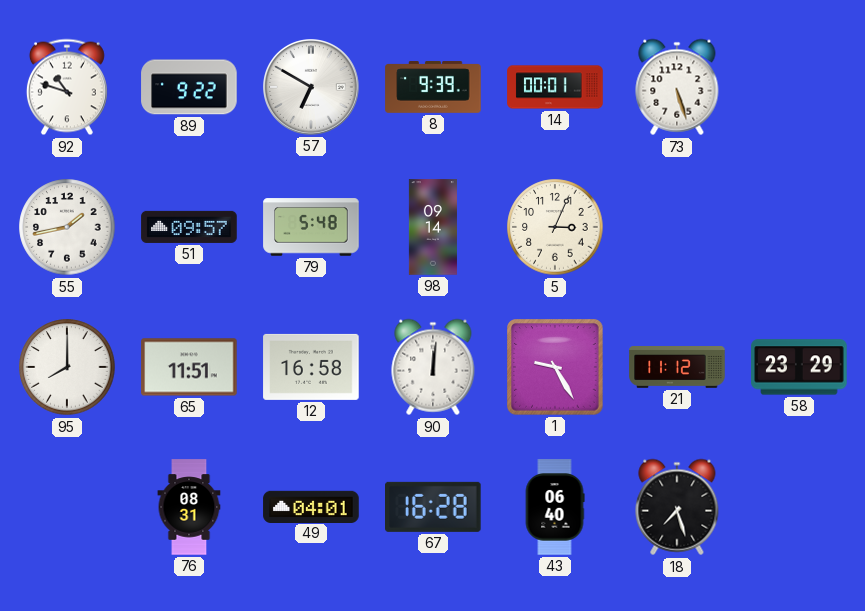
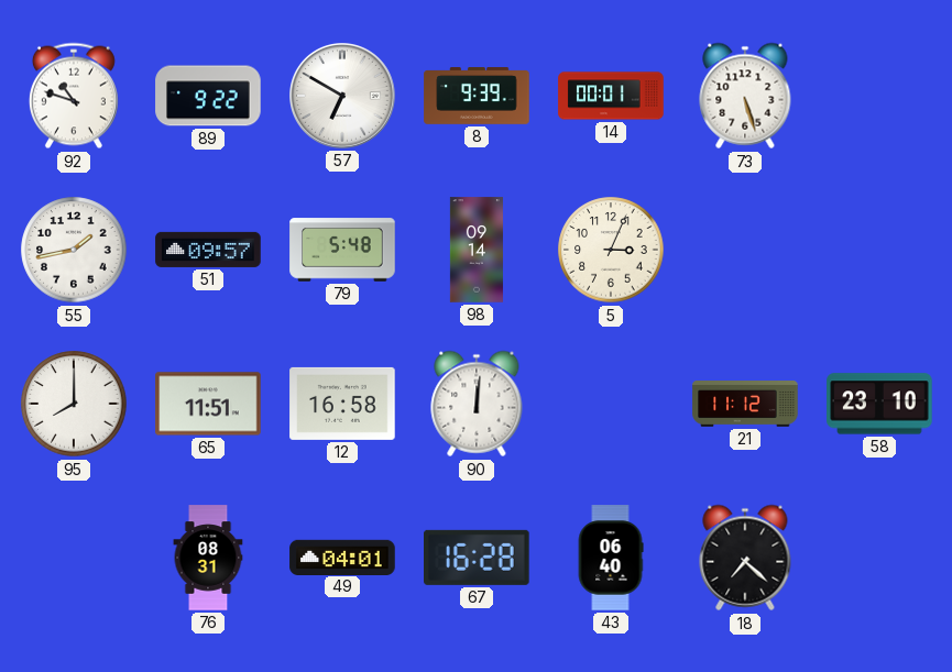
1: 9:25 -> none
58: 23:29 -> 23:10
18: 7:27 -> 7:22
